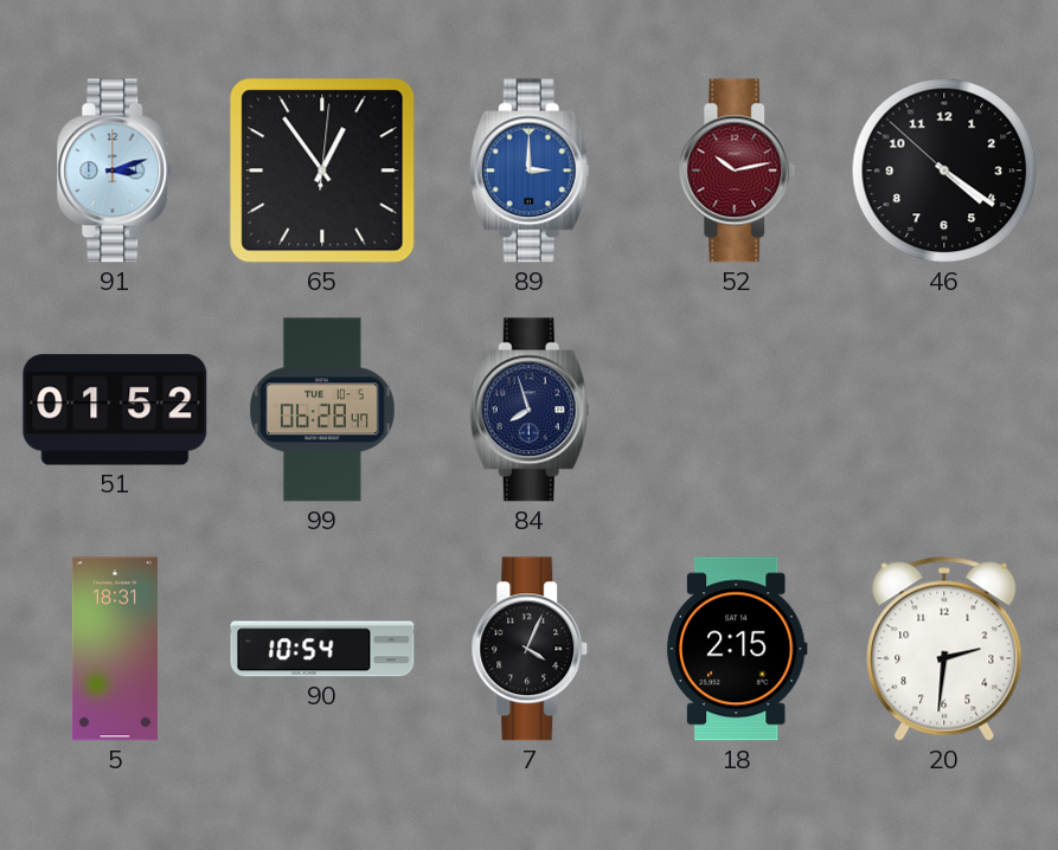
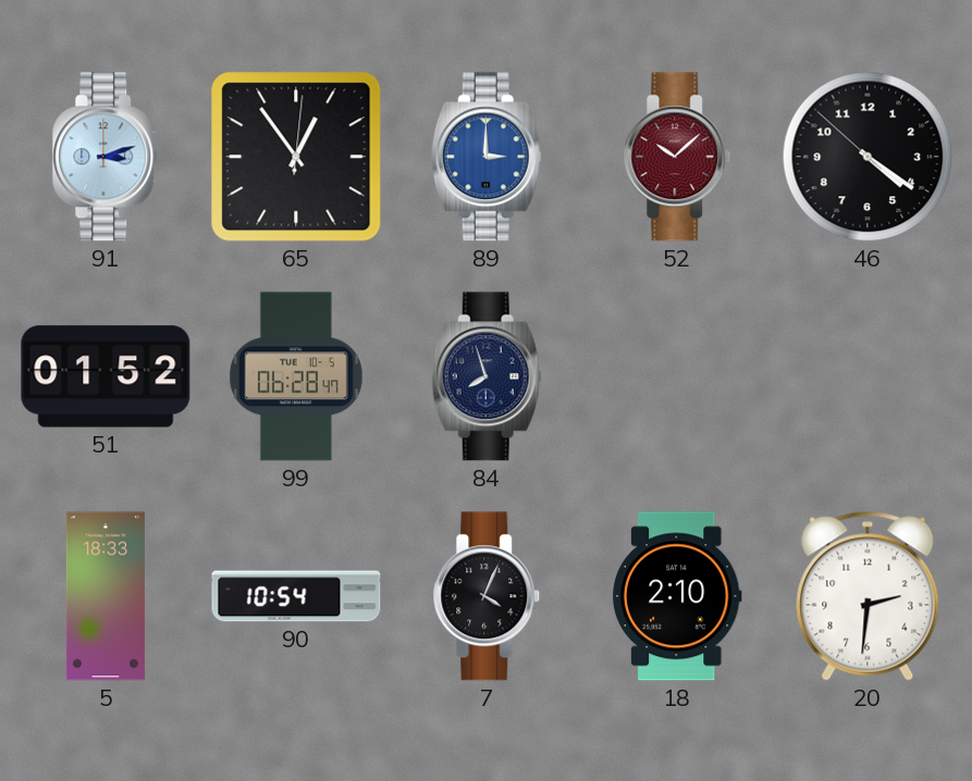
52: 10:13 -> 10:08
5: 18:31 -> 18:33
18: 2:15 -> 2:10
